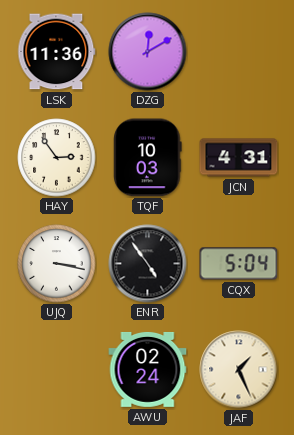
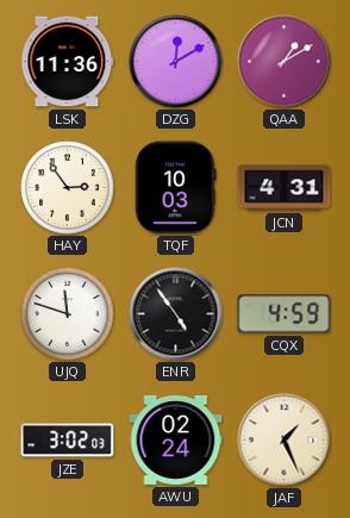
QAA: none -> 1:10
UJQ: 3:17 -> 11:48
CQX: 5:04 -> 4:59
JZE: none -> 3:02
